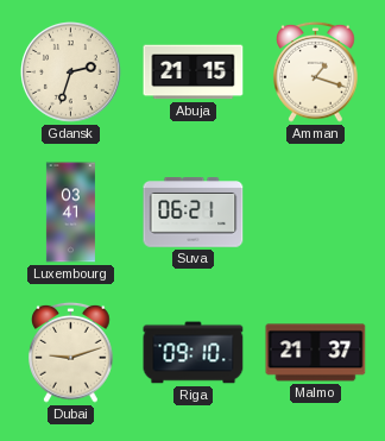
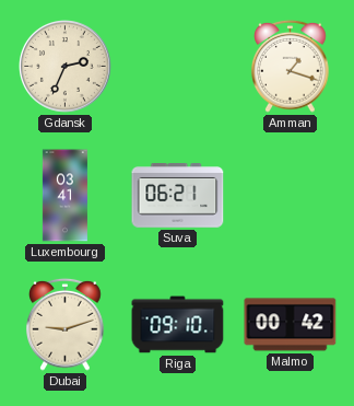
Gdansk: 2:33 -> 2:34
Abuja: 21:15 -> none
Malmo: 21:37 -> 00:42
